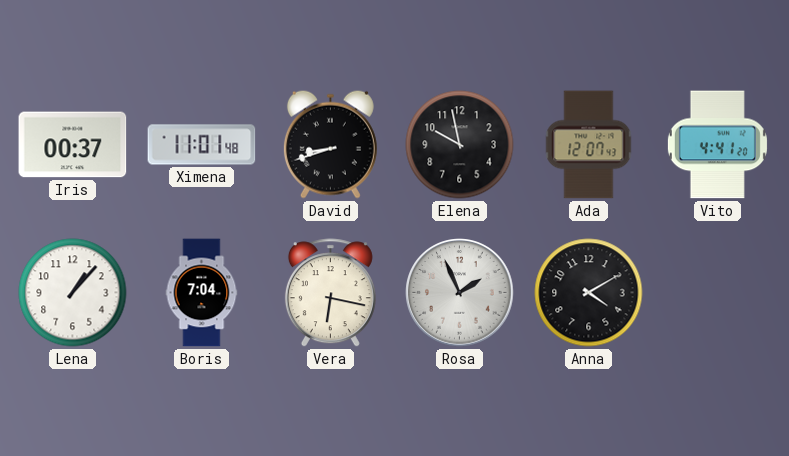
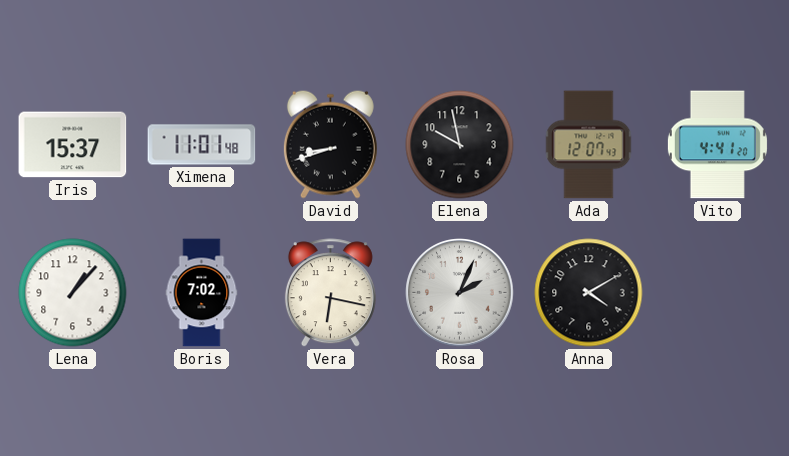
Iris: 00:37 -> 15:37
Boris: 7:04 -> 7:02
Rosa: 1:56 -> 2:04
